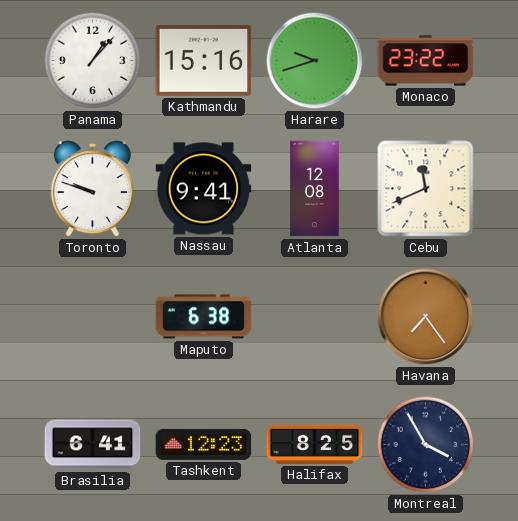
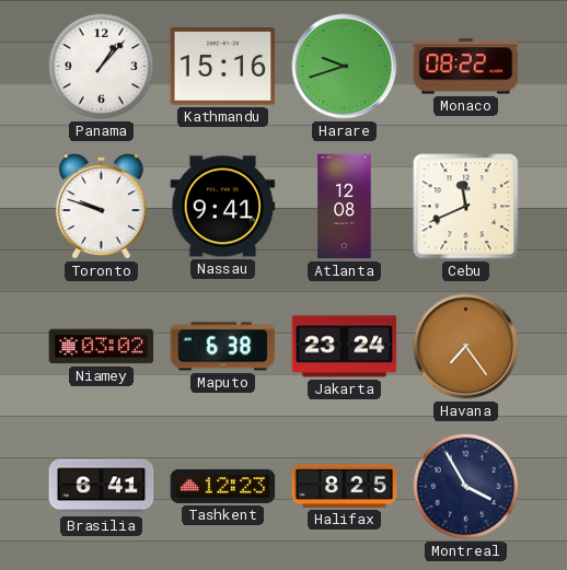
Monaco: 23:22 -> 08:22
Niamey: none -> 03:02
Jakarta: none -> 23:24
